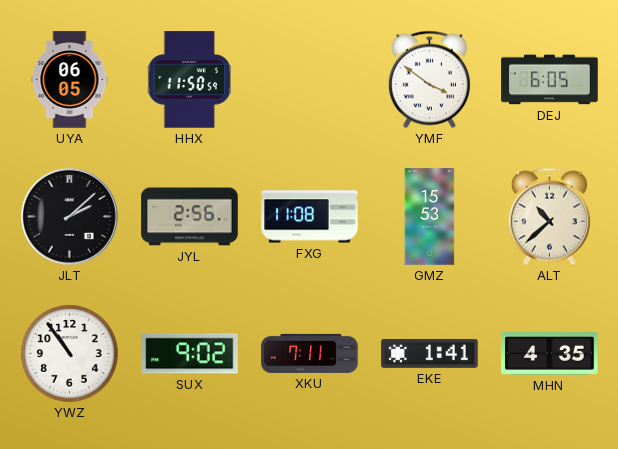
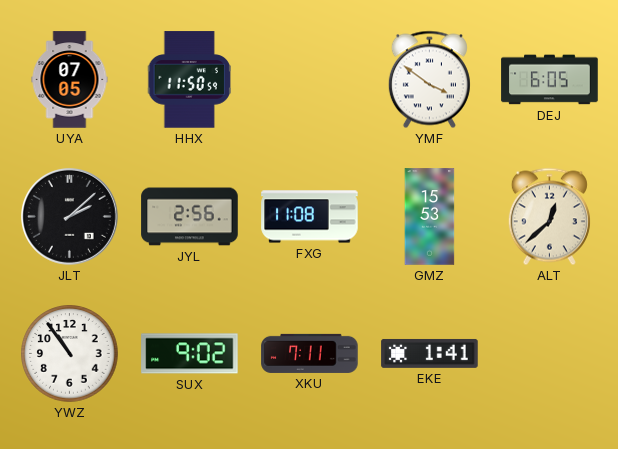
UYA: 06:05 -> 07:05
ALT: 10:38 -> 12:38
MHN: 4:35 -> none
